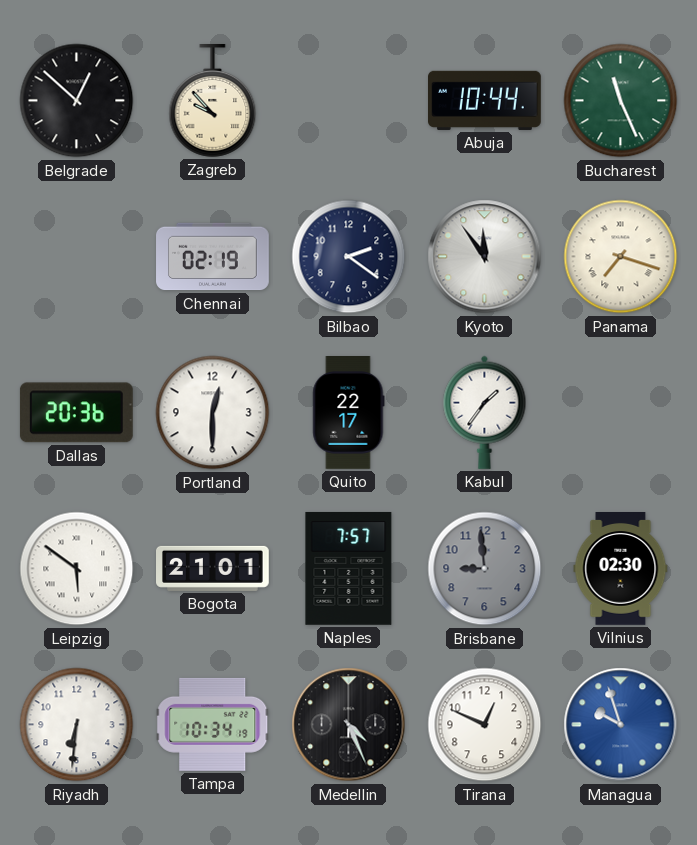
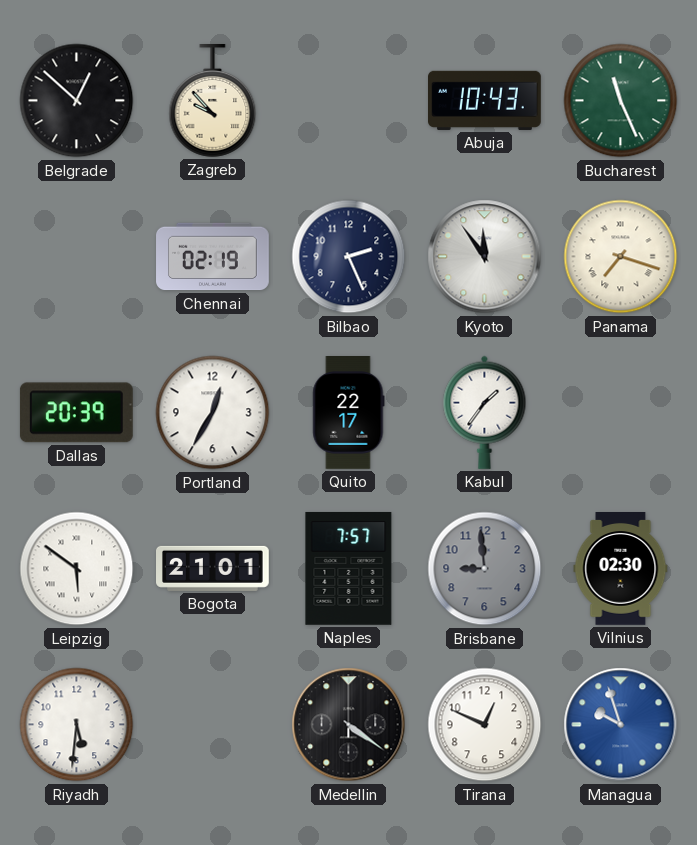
Abuja: 10:44 -> 10:43
Bilbao: 2:21 -> 2:26
Dallas: 20:36 -> 20:39
Portland: 12:30 -> 12:35
Riyadh: 6:31 -> 5:31
Tampa: 10:34 -> none
Medellin: 4:26 -> 4:21
